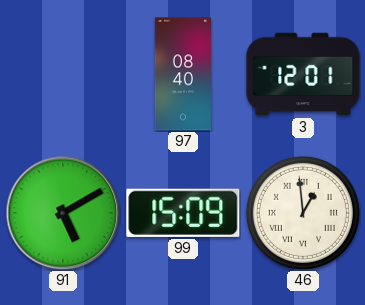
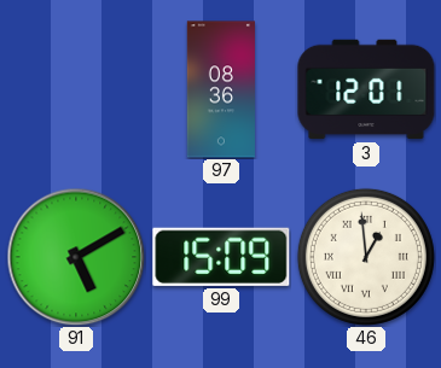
97: 08:40 -> 08:36
